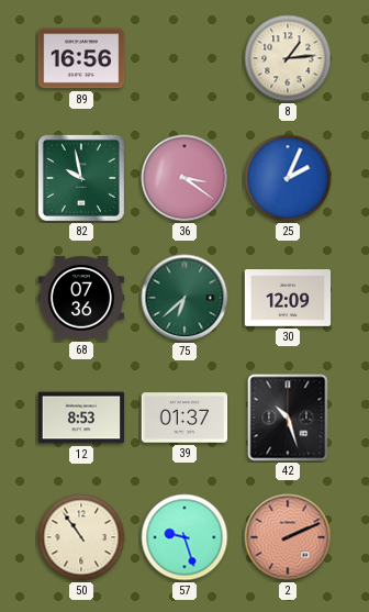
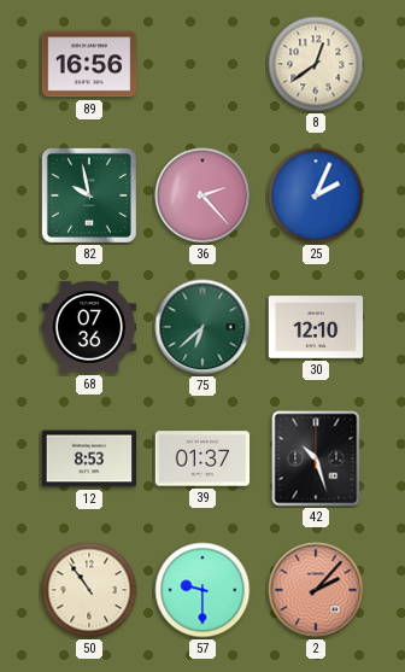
8: 1:14 -> 12:39
36: 3:21 -> 2:23
30: 12:09 -> 12:10
57: 9:27 -> 9:30
2: 2:11 -> 2:07
